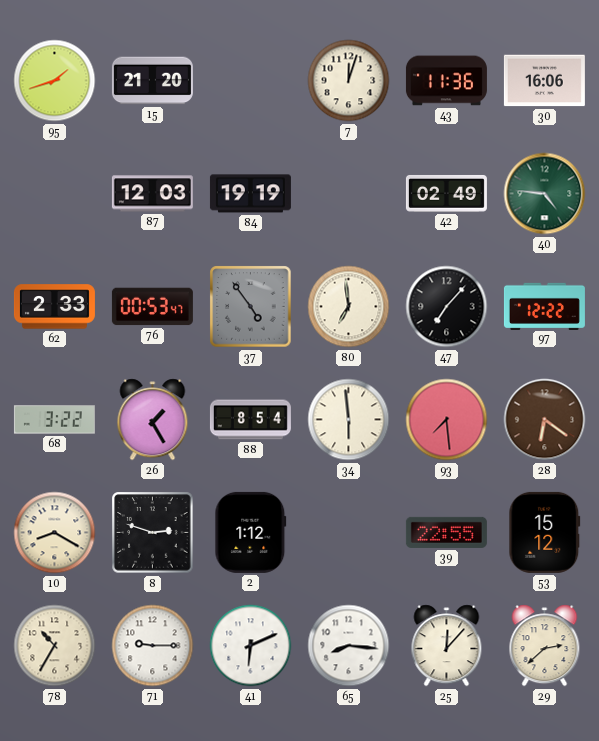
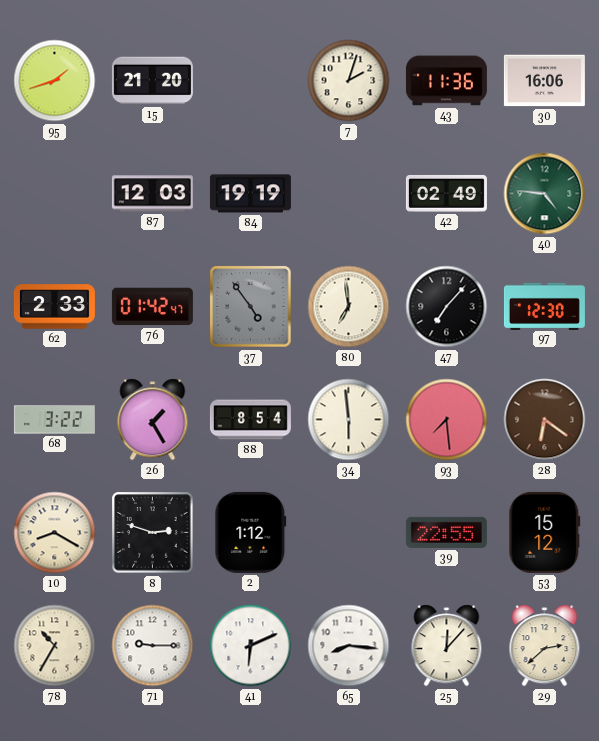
7: 12:03 -> 2:03
76: 00:53 -> 01:42
97: 12:22 -> 12:30
